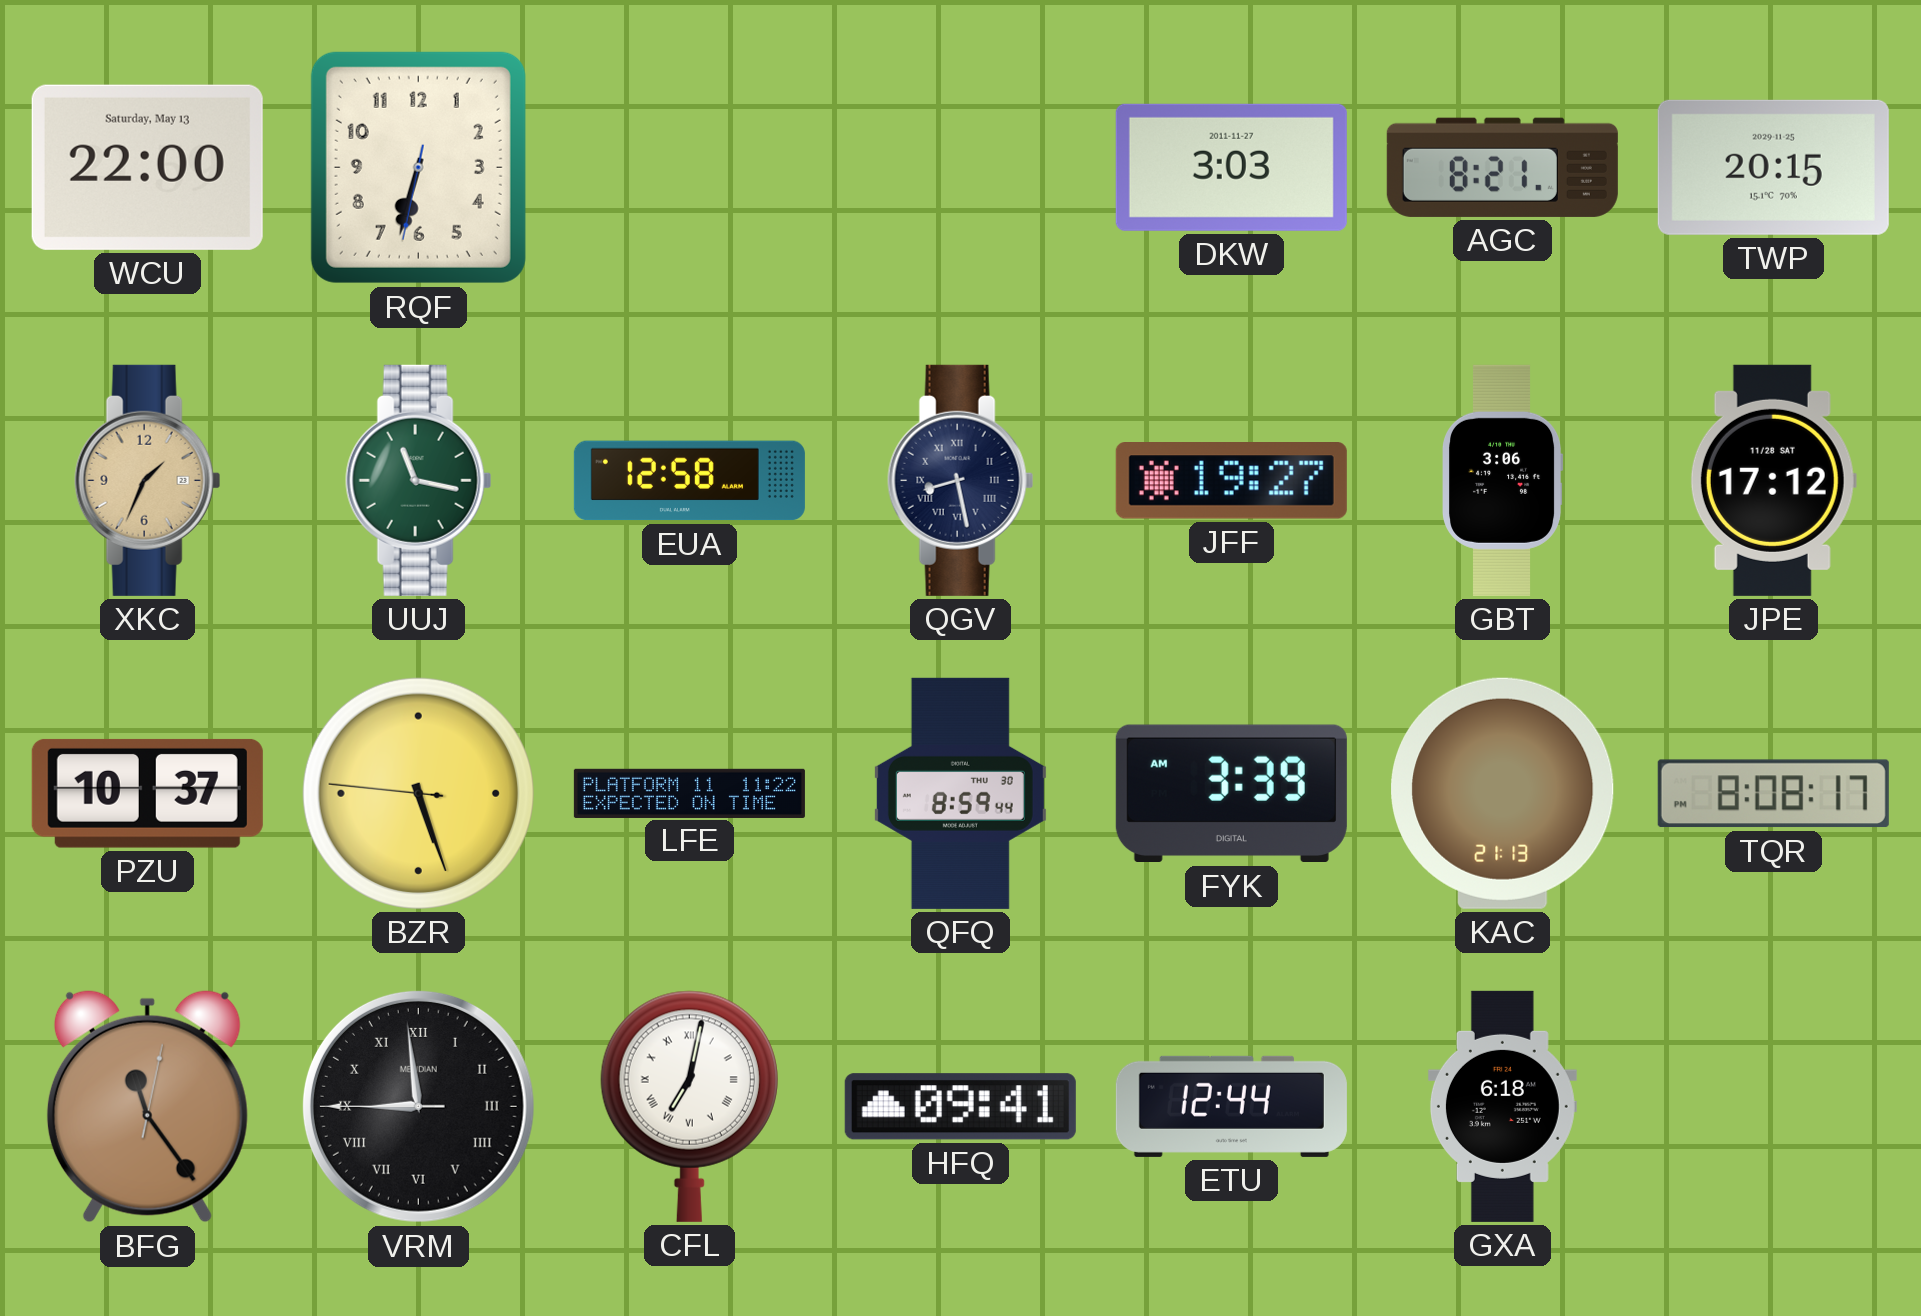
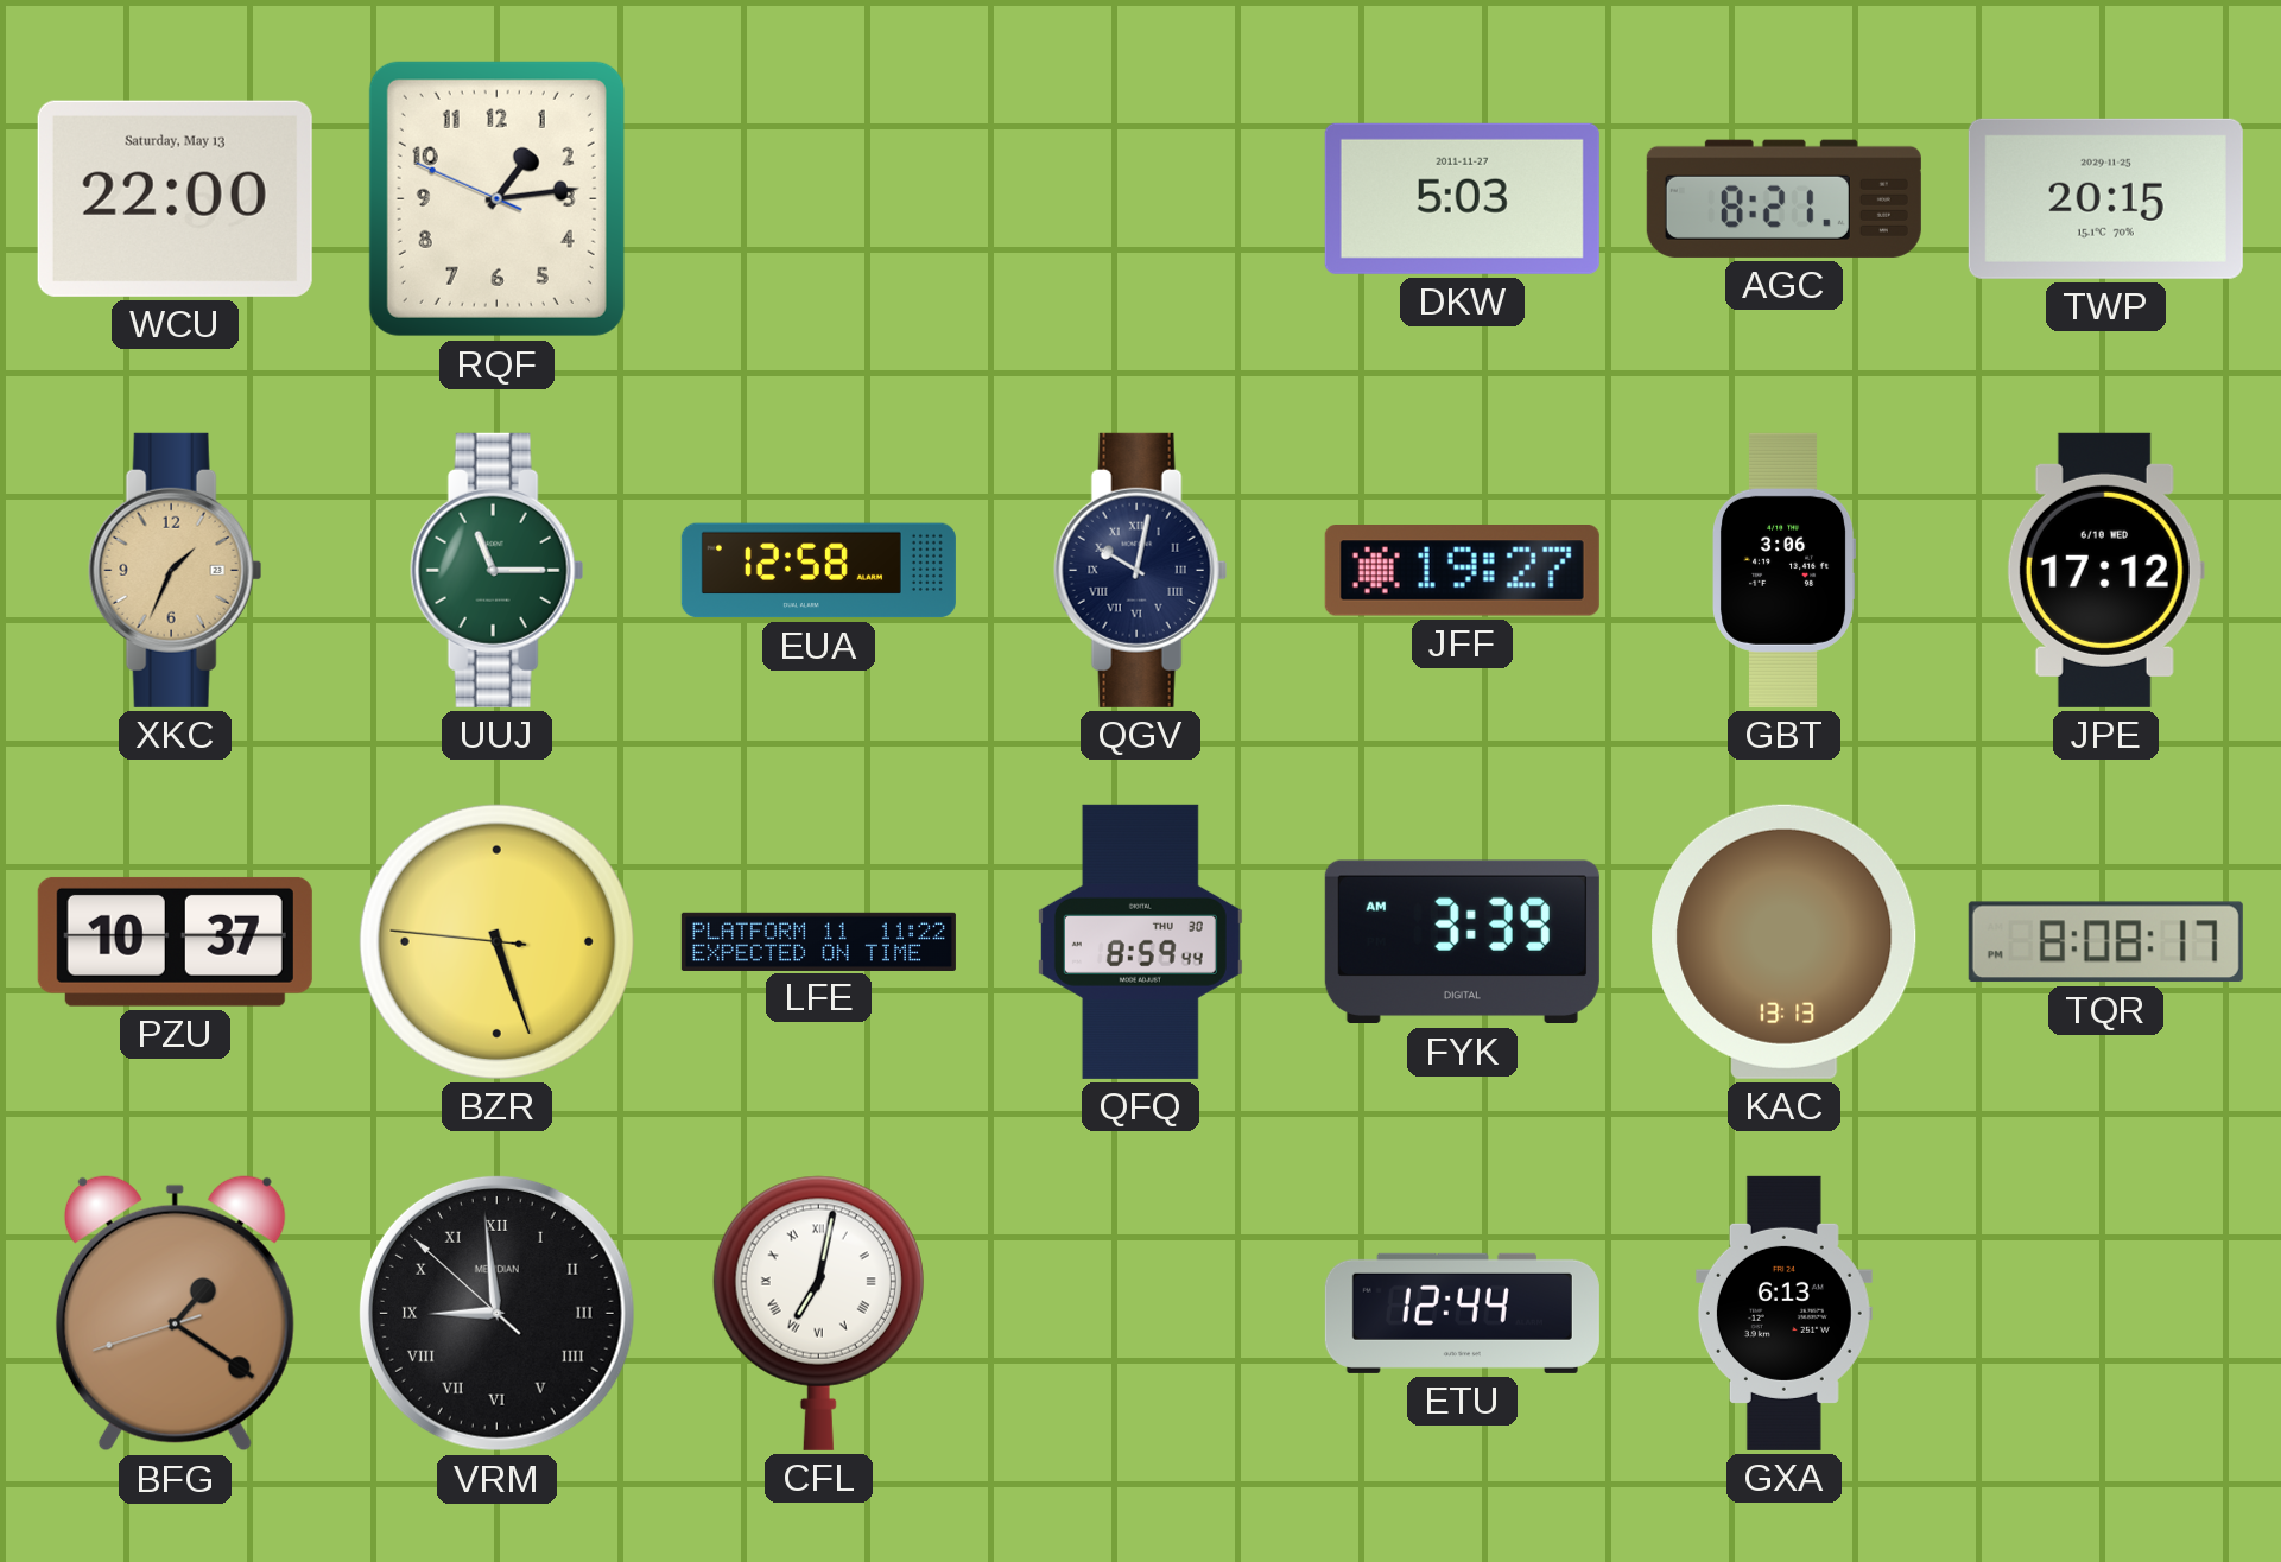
RQF: 6:32 -> 1:13
DKW: 3:03 -> 5:03
UUJ: 11:17 -> 11:15
QGV: 8:28 -> 10:02
JPE date: 11/28 SAT -> 6/10 WED
KAC: 21:13 -> 13:13
BFG: 11:24 -> 1:20
VRM: 8:58:45 -> 8:58:52
HFQ: 09:41 -> none
GXA: 6:18 -> 6:13
